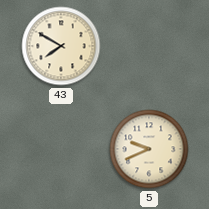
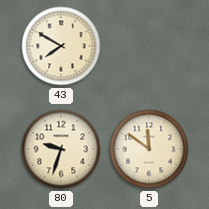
80: none -> 9:33
5: 9:41 -> 11:51
